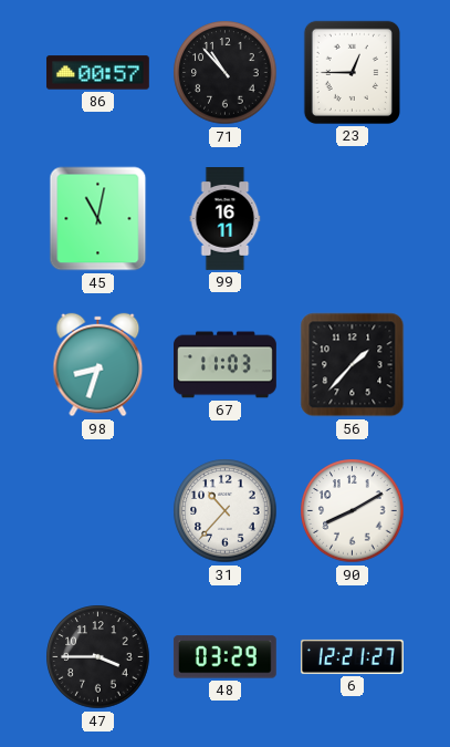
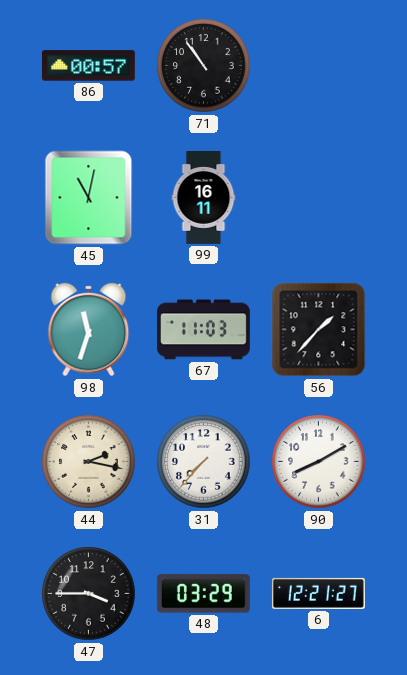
71: 10:53 -> 10:54
23: 12:45 -> none
98: 8:33 -> 11:33
44: none -> 2:17
31: 10:37 -> 7:37
